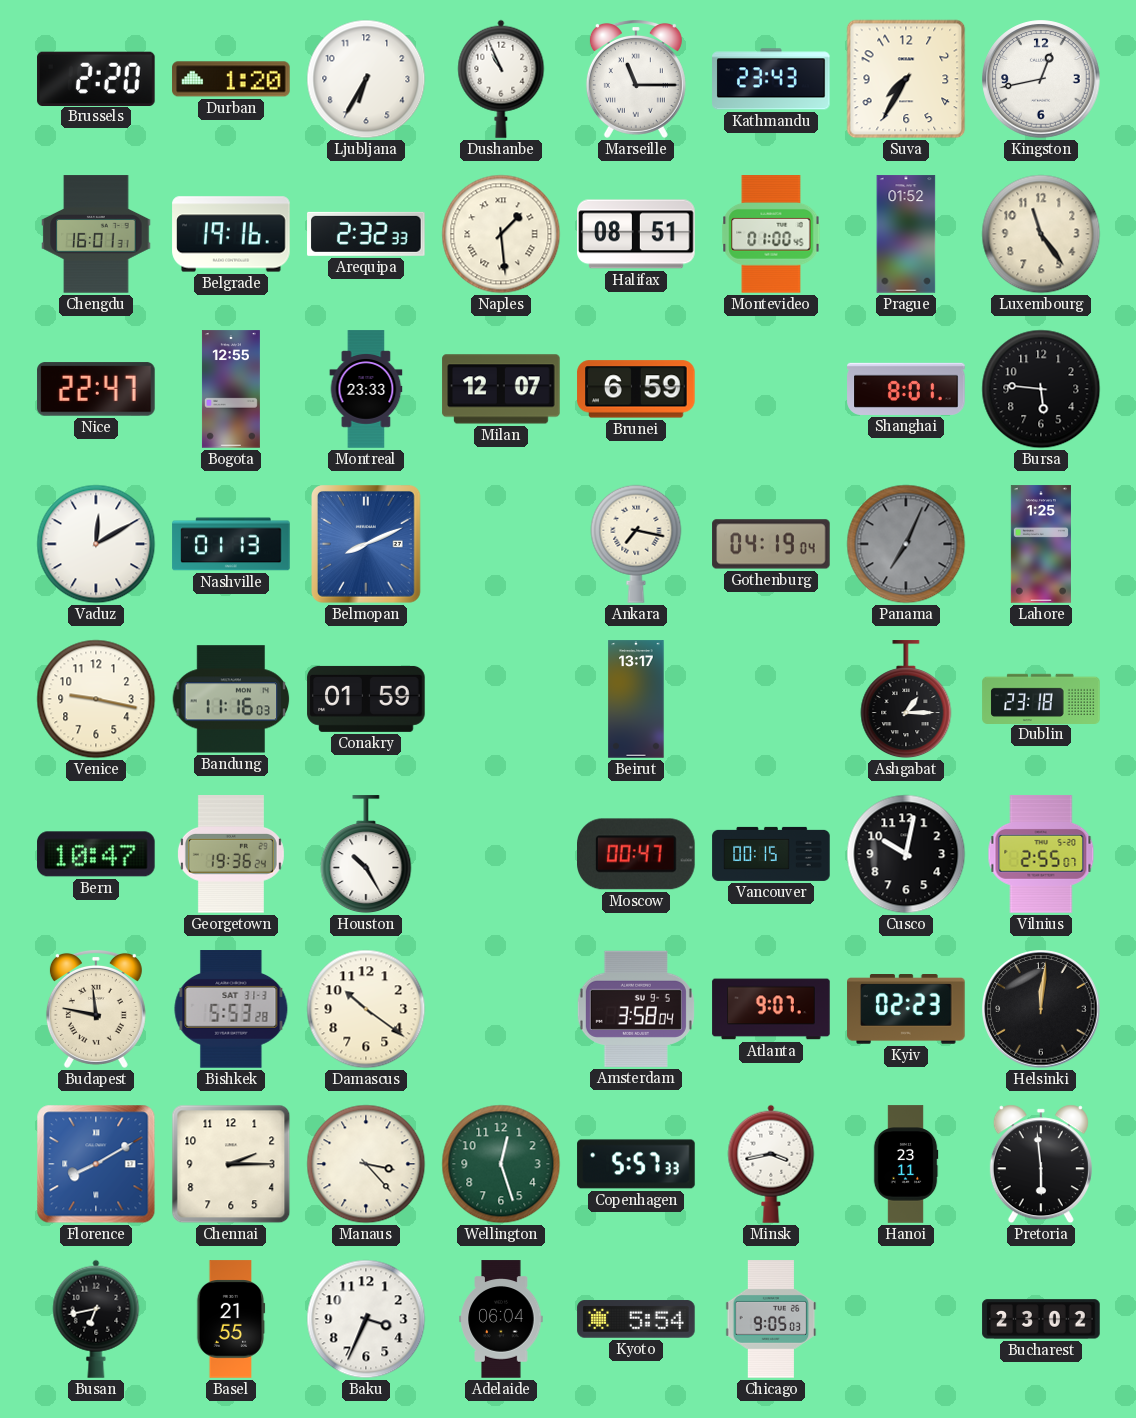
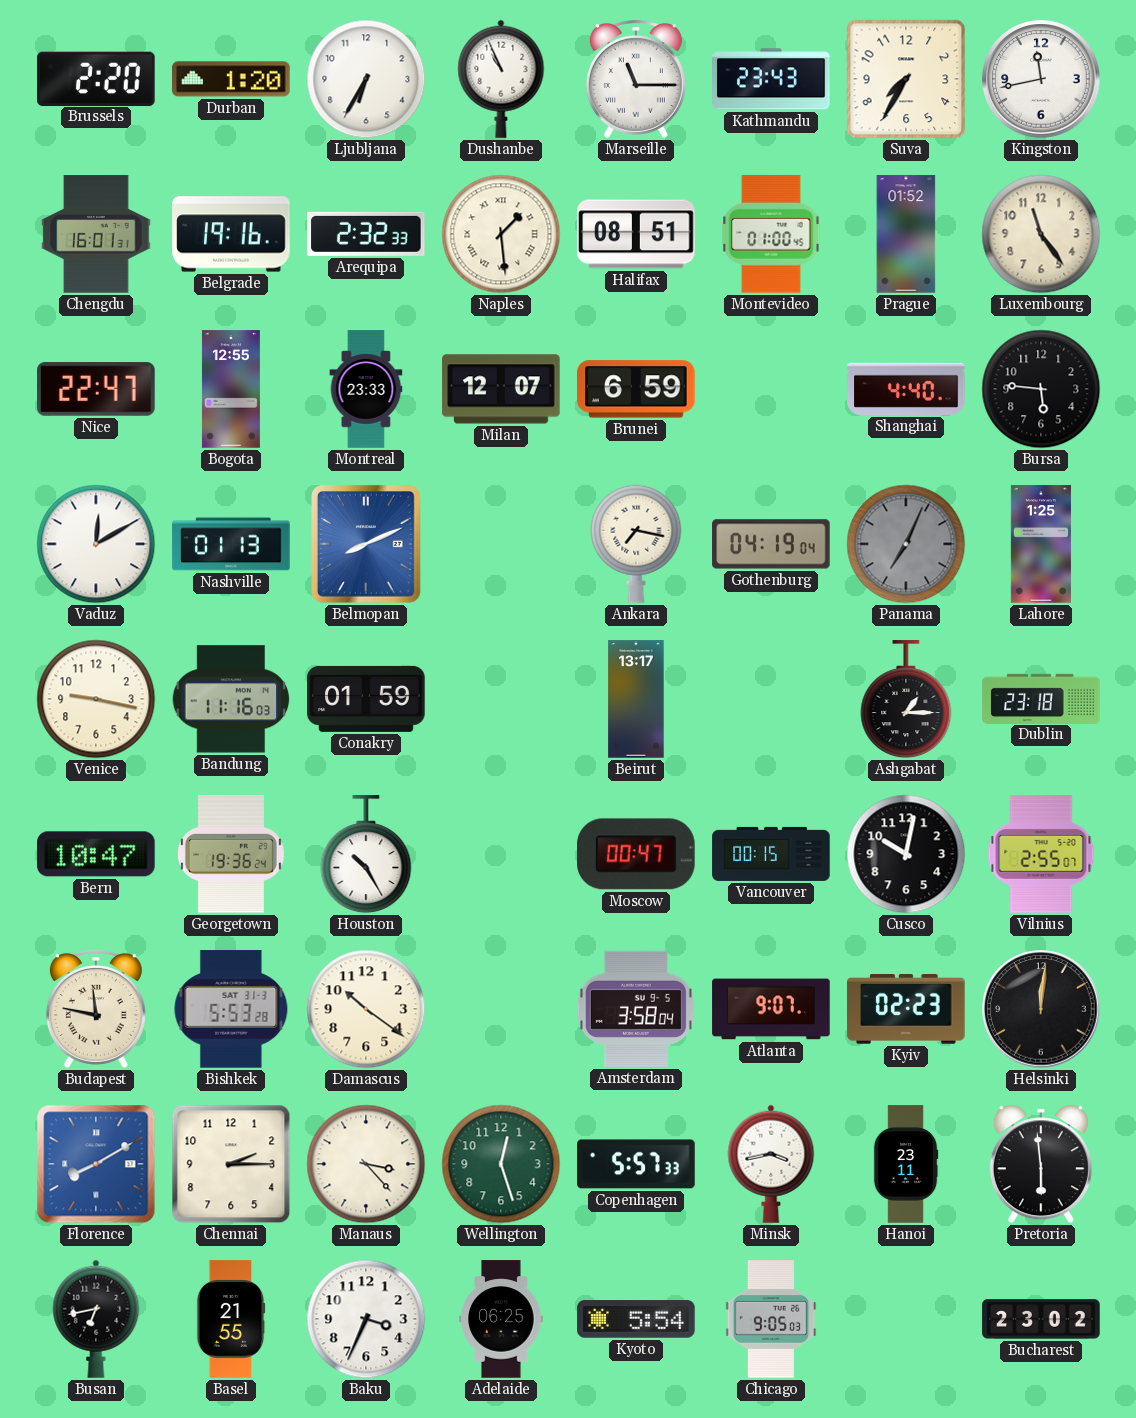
Kingston: 12:43 -> 11:43
Shanghai: 8:01 -> 4:40
Adelaide: 06:04 -> 06:25
